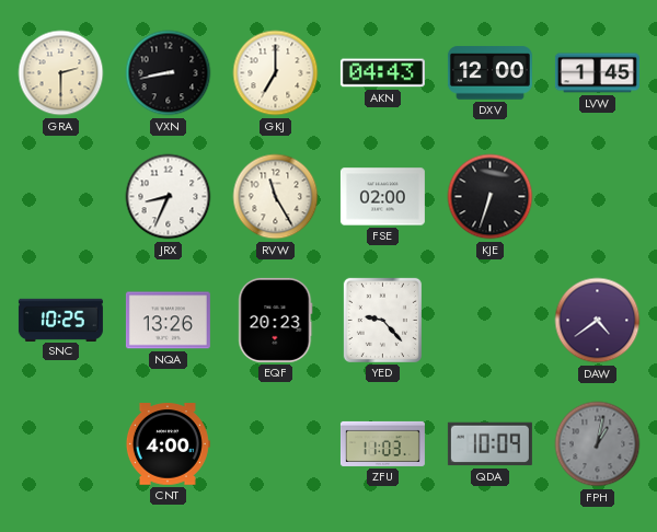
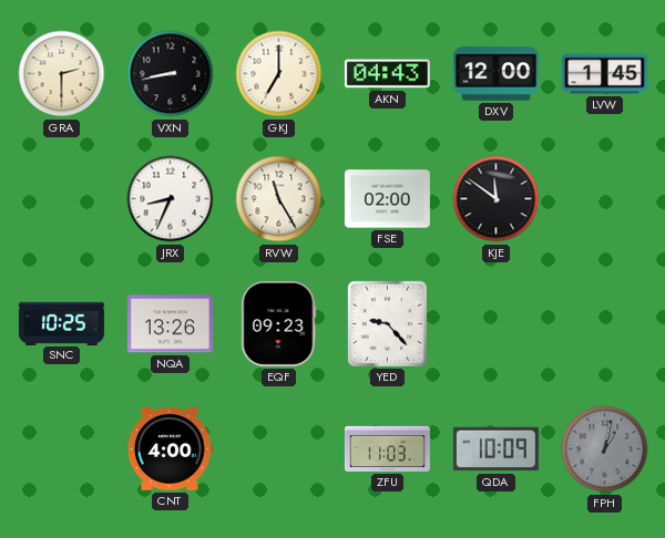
KJE: 6:33 -> 11:51
EQF: 20:23 -> 09:23
DAW: 4:39 -> none
